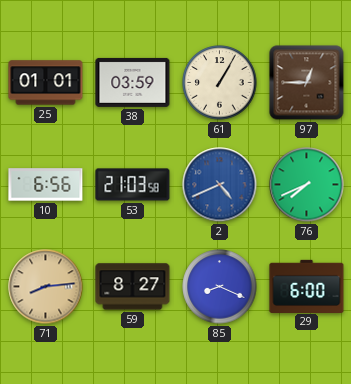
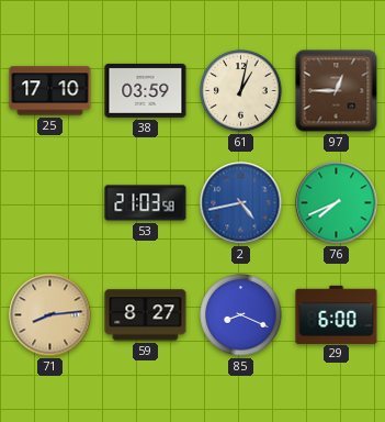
25: 01:01 -> 17:10
61: 1:05 -> 1:02
10: 6:56 -> none
2: 4:41 -> 4:43
